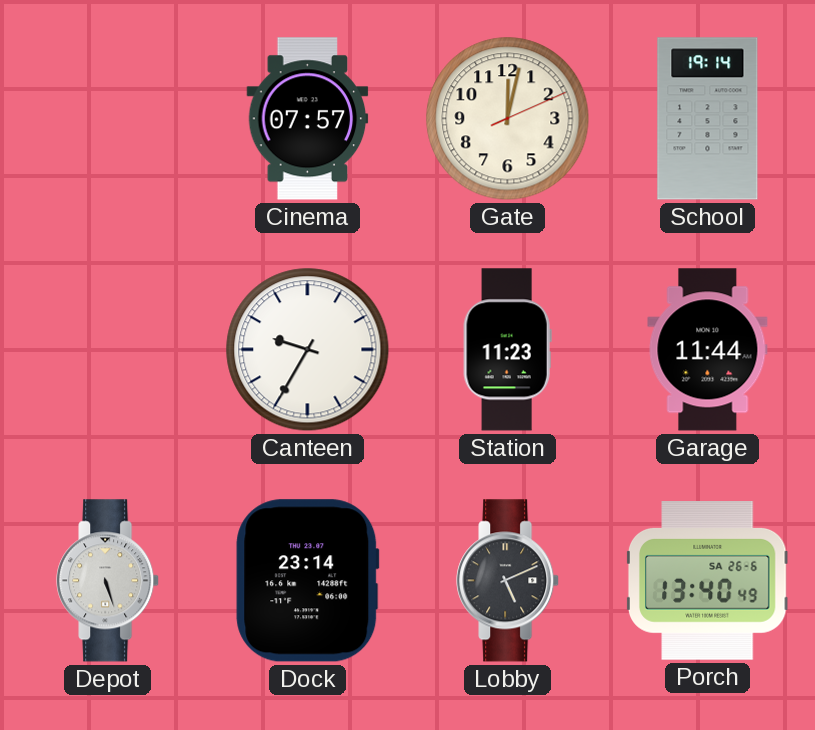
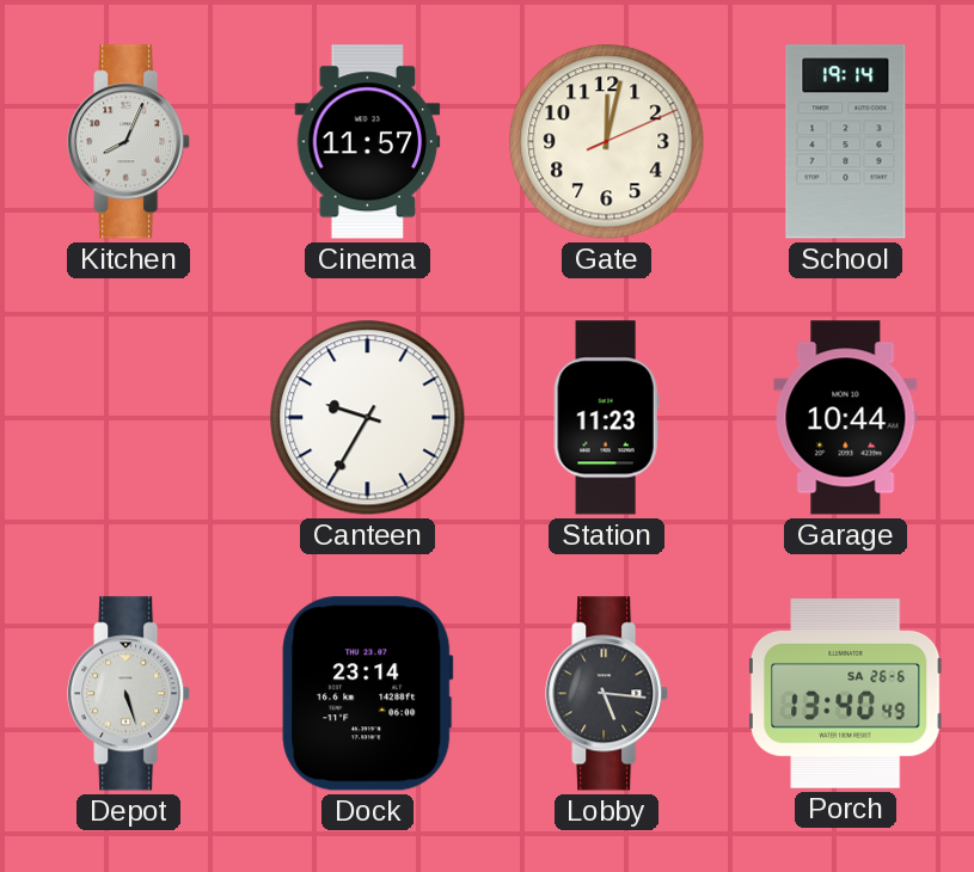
Kitchen: none -> 8:04
Cinema: 07:57 -> 11:57
Garage: 11:44 -> 10:44
Lobby: 5:11 -> 5:16
